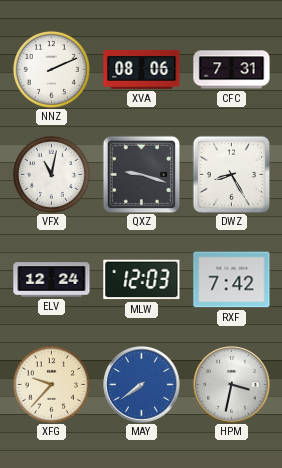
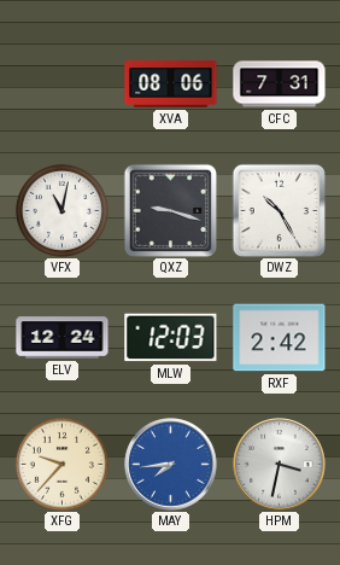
NNZ: 2:11 -> none
DWZ: 8:25 -> 10:25
RXF: 7:42 -> 2:42
MAY: 7:39 -> 7:44
